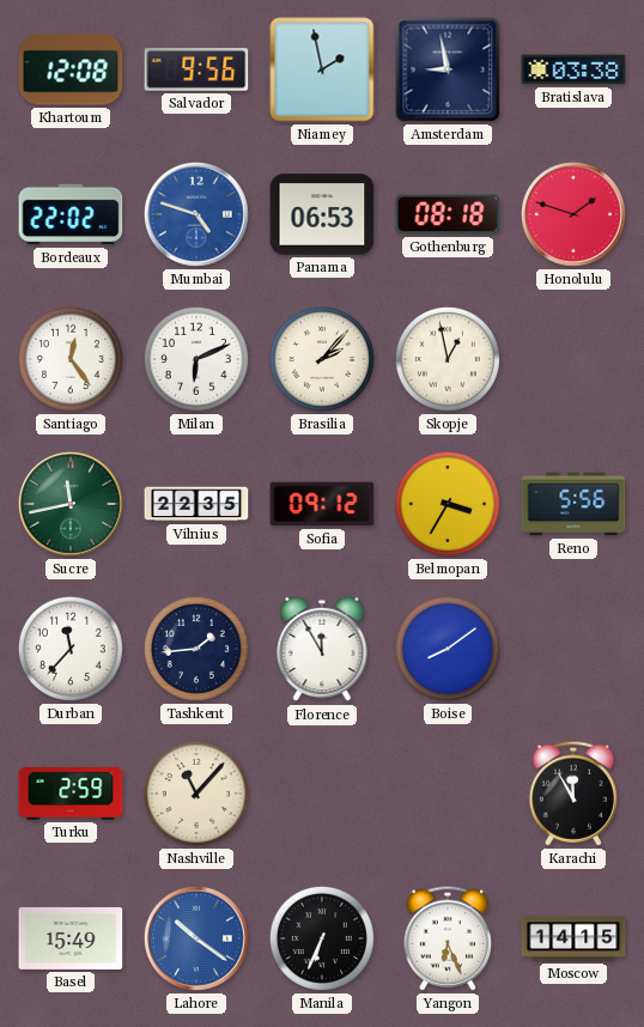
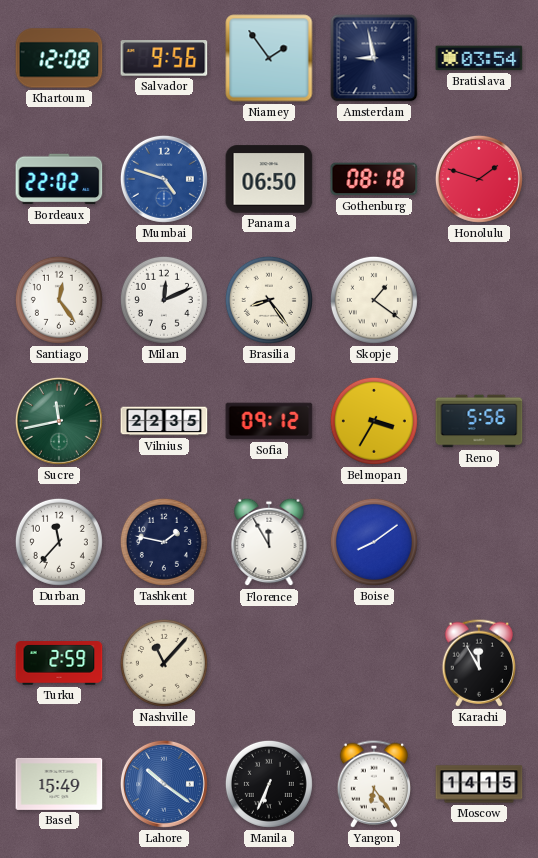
Niamey: 1:58 -> 1:54
Bratislava: 03:38 -> 03:54
Panama: 06:53 -> 06:50
Milan: 6:11 -> 12:11
Brasilia: 2:07 -> 8:24
Skopje: 12:58 -> 1:21
Tashkent: 1:44 -> 1:47
Yangon: 6:26 -> 6:24
